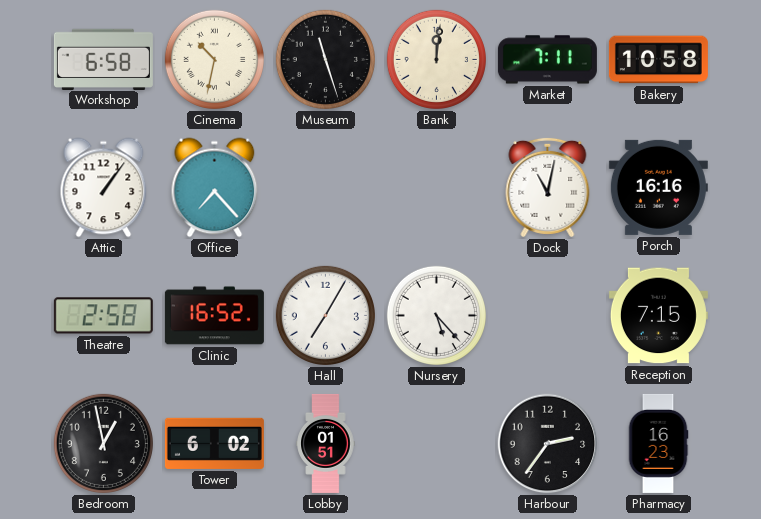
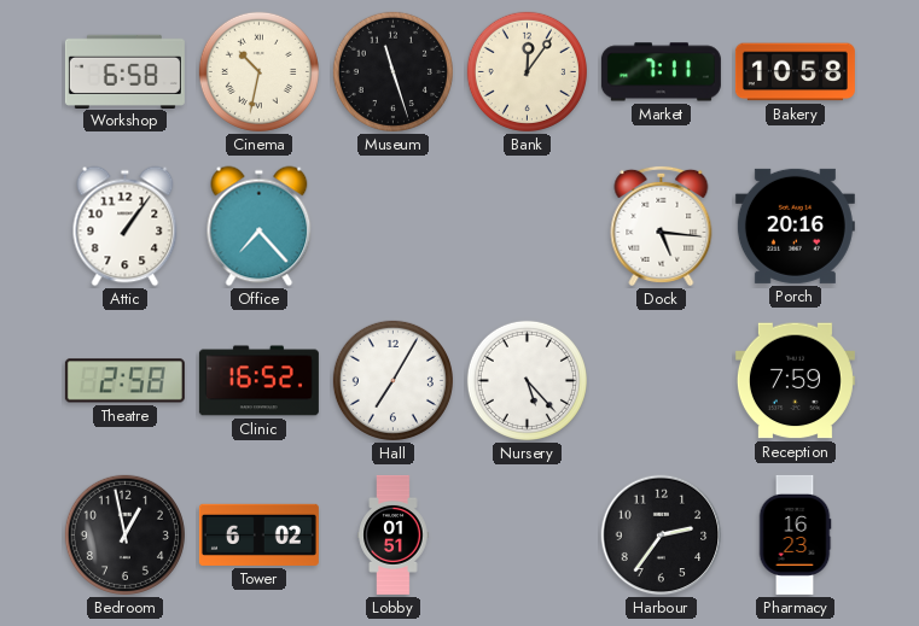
Bank: 12:01 -> 12:06
Dock: 11:02 -> 5:16
Porch: 16:16 -> 20:16
Reception: 7:15 -> 7:59
